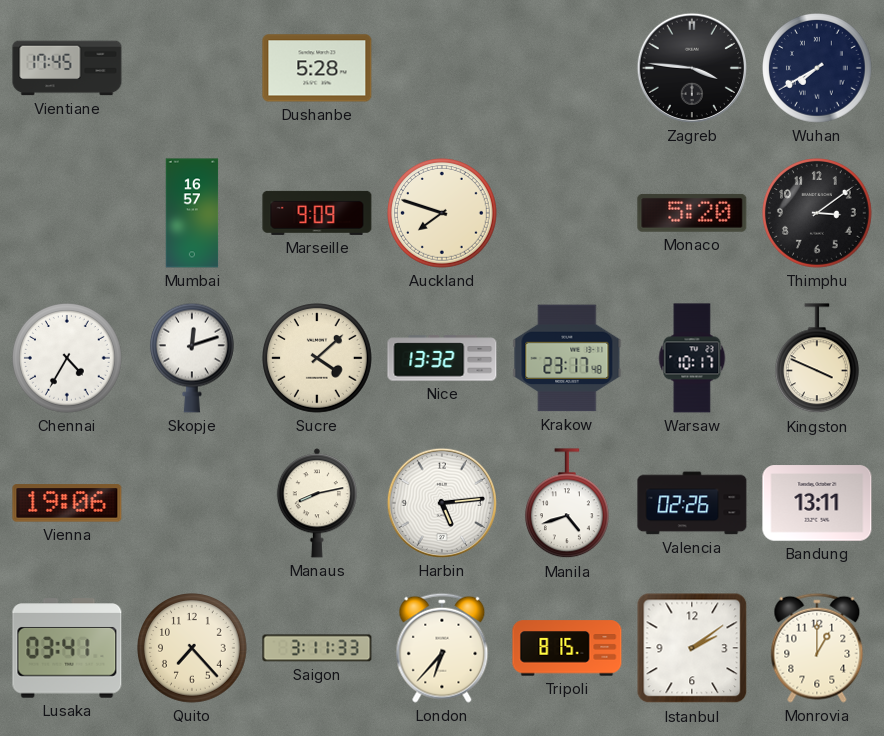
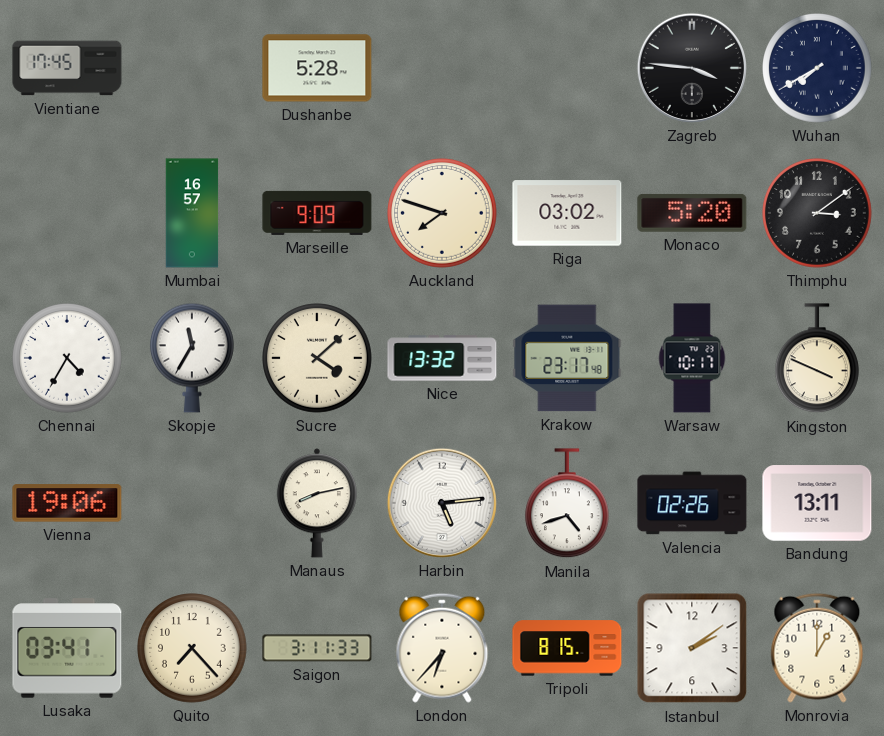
Riga: none -> 03:02
Skopje: 12:12 -> 11:35
